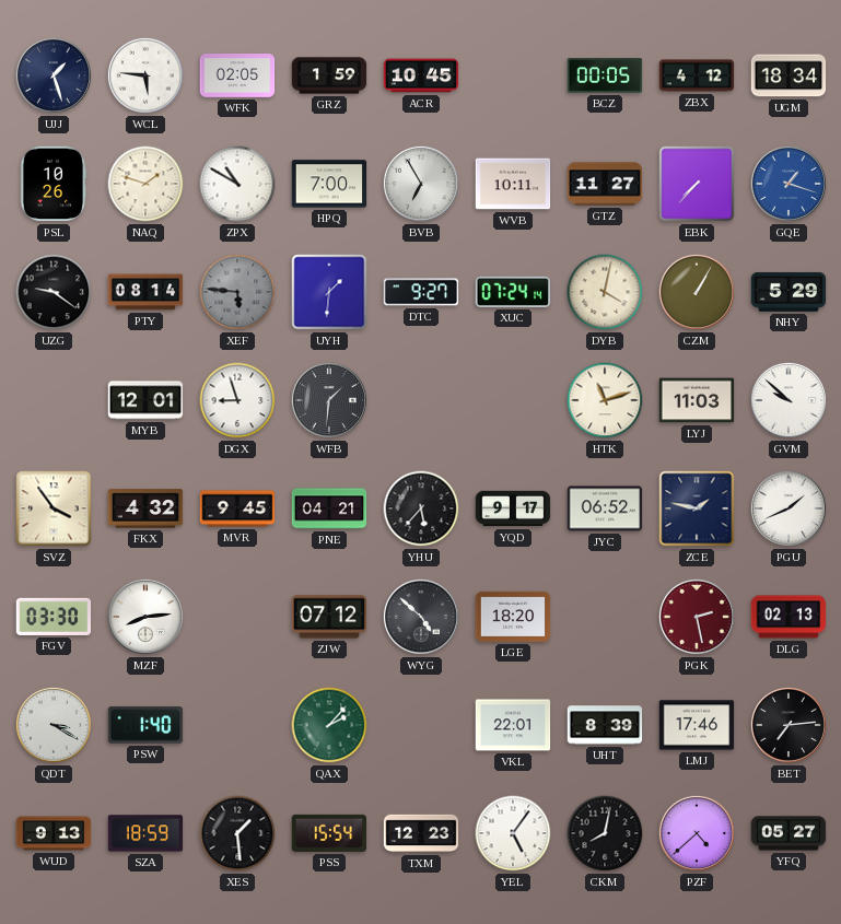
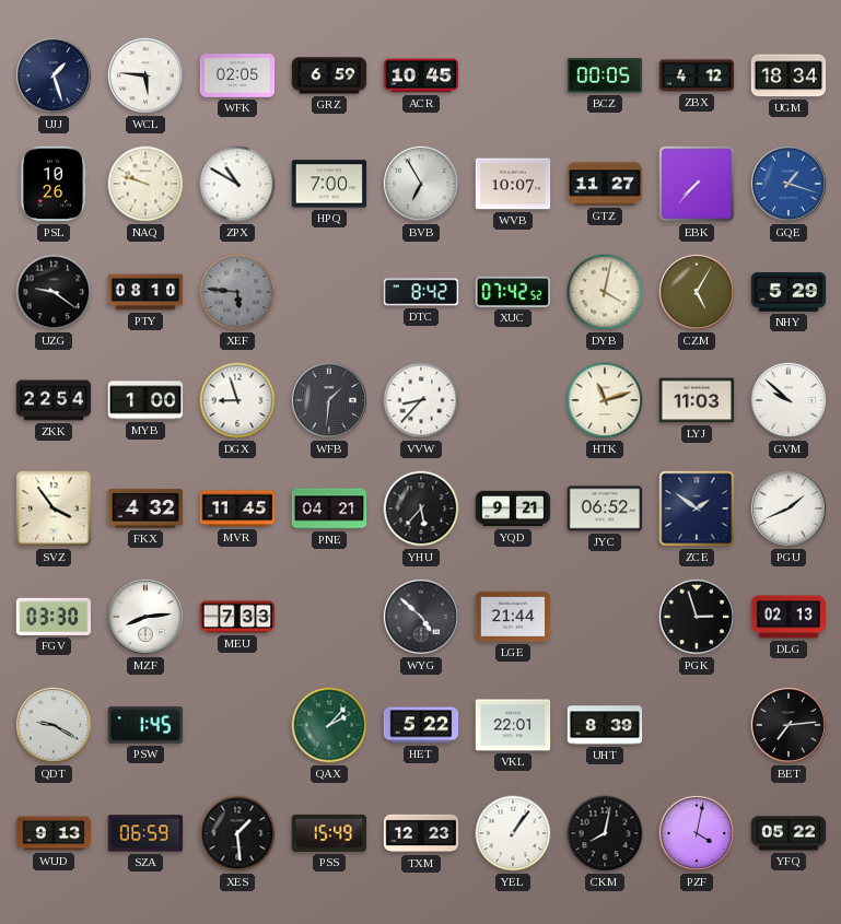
GRZ: 1:59 -> 6:59
NAQ: 1:48 -> 9:48
WVB: 10:11 -> 10:07
PTY: 08:14 -> 08:10
UYH: 1:31 -> none
DTC: 9:27 -> 8:42
XUC: 07:24 -> 07:42
CZM: 1:05 -> 5:05
ZKK: none -> 22:54
MYB: 12:01 -> 1:00
VVW: none -> 8:37
MVR: 9:45 -> 11:45
YQD: 9:17 -> 9:21
ZCE: 1:47 -> 1:51
MEU: none -> 7:33
ZJW: 07:12 -> none
LGE: 18:20 -> 21:44
PGK: 2:28 -> 2:57
PGK dial: burgundy -> black
QDT: 3:20 -> 9:20
PSW: 1:40 -> 1:45
HET: none -> 5:22
LMJ: 17:46 -> none
SZA: 18:59 -> 06:59
PSS: 15:54 -> 15:49
YEL: 5:06 -> 1:06
PZF: 4:38 -> 4:02
YFQ: 05:27 -> 05:22
